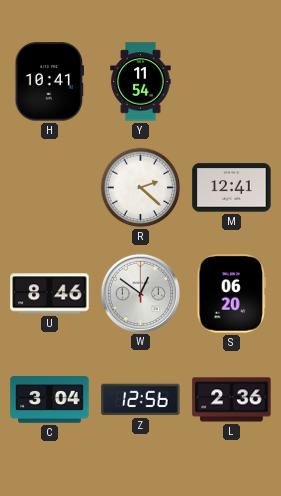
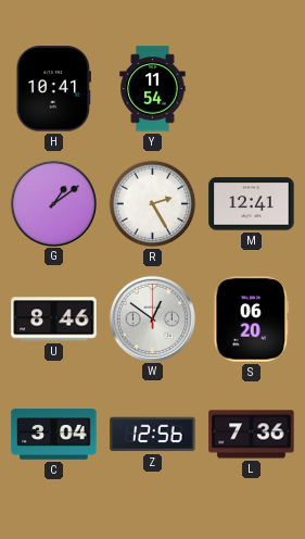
G: none -> 1:09
R: 2:22 -> 2:25
L: 2:36 -> 7:36
